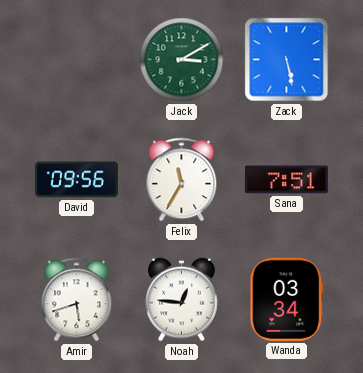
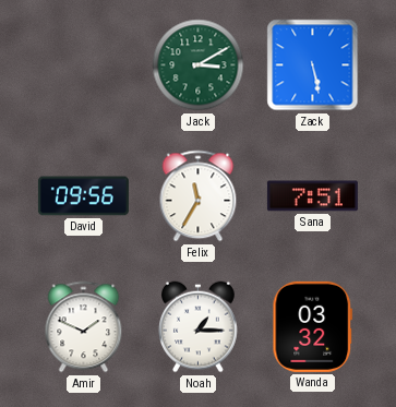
Amir: 5:42 -> 1:49
Noah: 12:46 -> 1:15
Wanda: 03:34 -> 03:32
